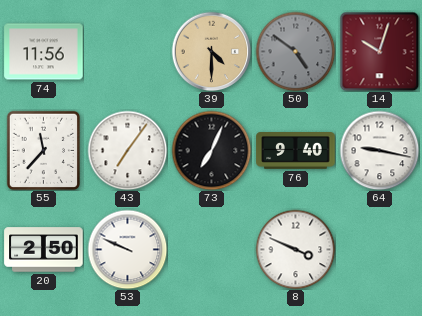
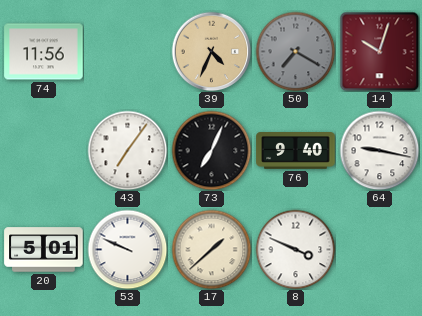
39: 4:30 -> 4:34
50: 4:51 -> 7:20
55: 11:37 -> none
20: 2:50 -> 5:01
17: none -> 1:38
